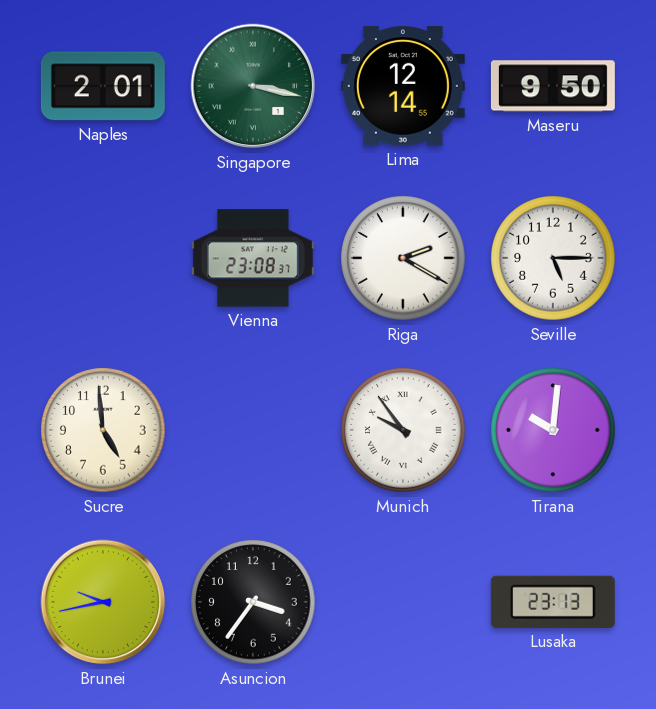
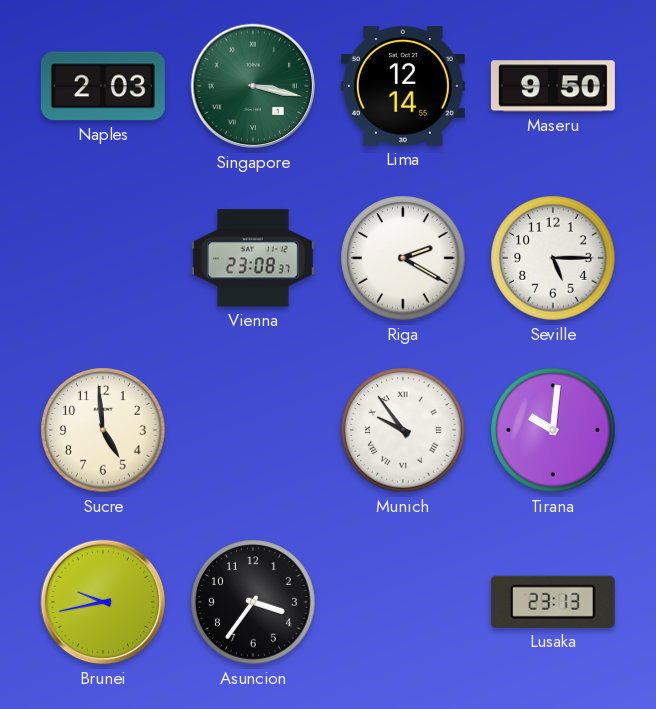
Naples: 2:01 -> 2:03
